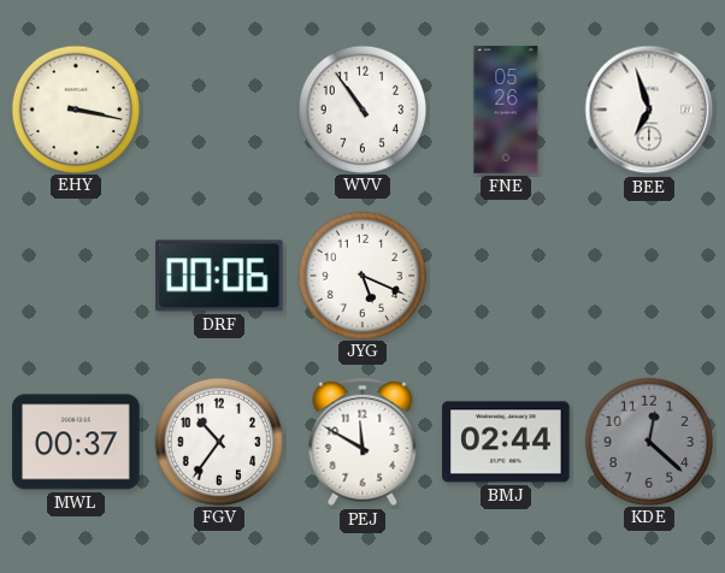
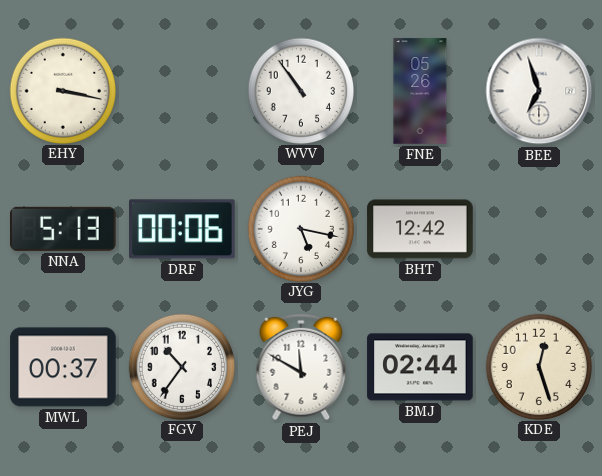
NNA: none -> 5:13
JYG: 5:19 -> 5:17
BHT: none -> 12:42
KDE: 12:22 -> 12:27
KDE dial: grey -> cream
